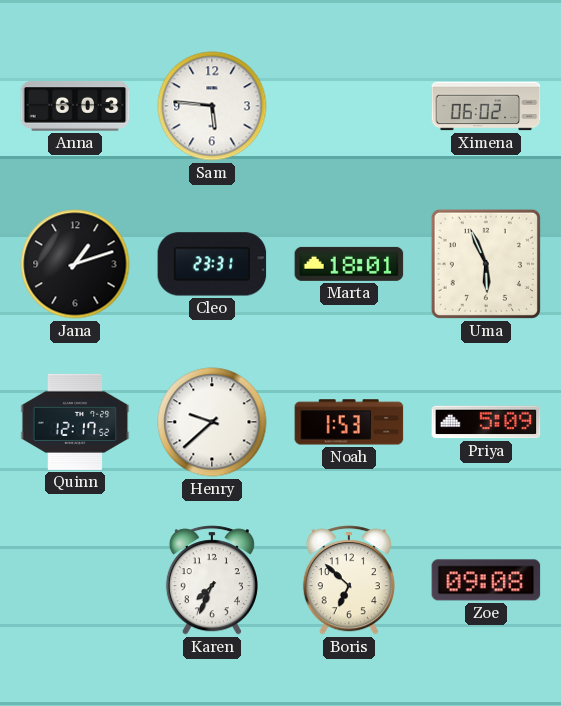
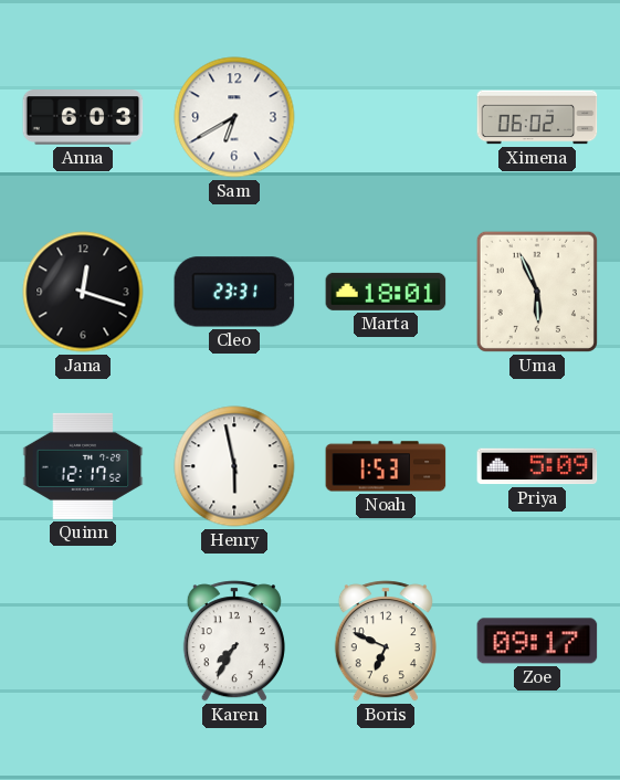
Sam: 5:46 -> 6:40
Jana: 1:12 -> 12:18
Henry: 9:38 -> 5:58
Karen: 7:34 -> 7:35
Boris: 6:52 -> 6:49
Zoe: 09:08 -> 09:17
